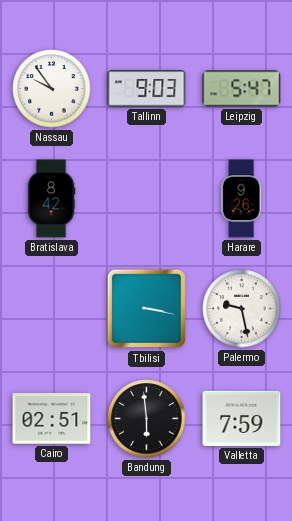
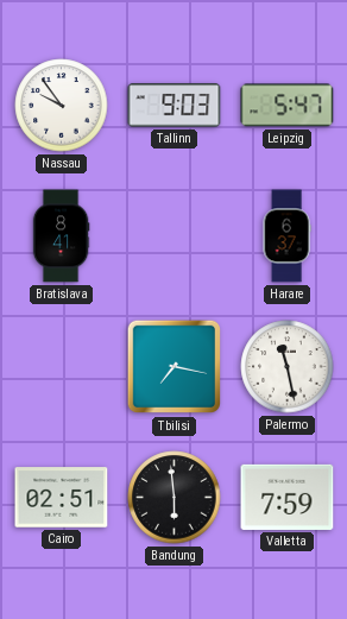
Bratislava: 8:42 -> 8:41
Harare: 9:26 -> 6:37
Tbilisi: 3:17 -> 7:17
Palermo: 9:28 -> 11:28
